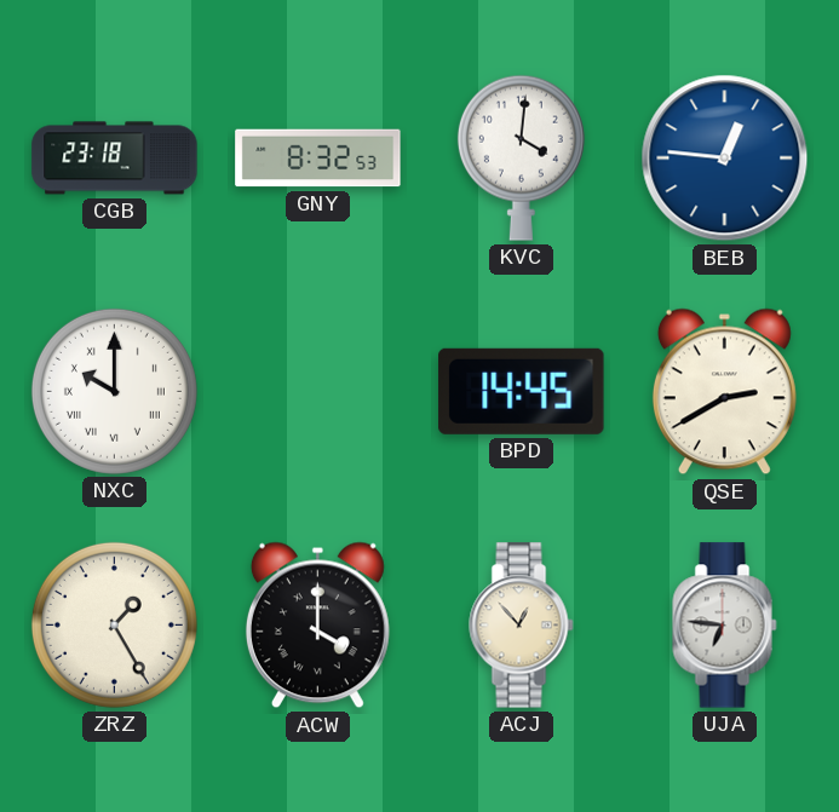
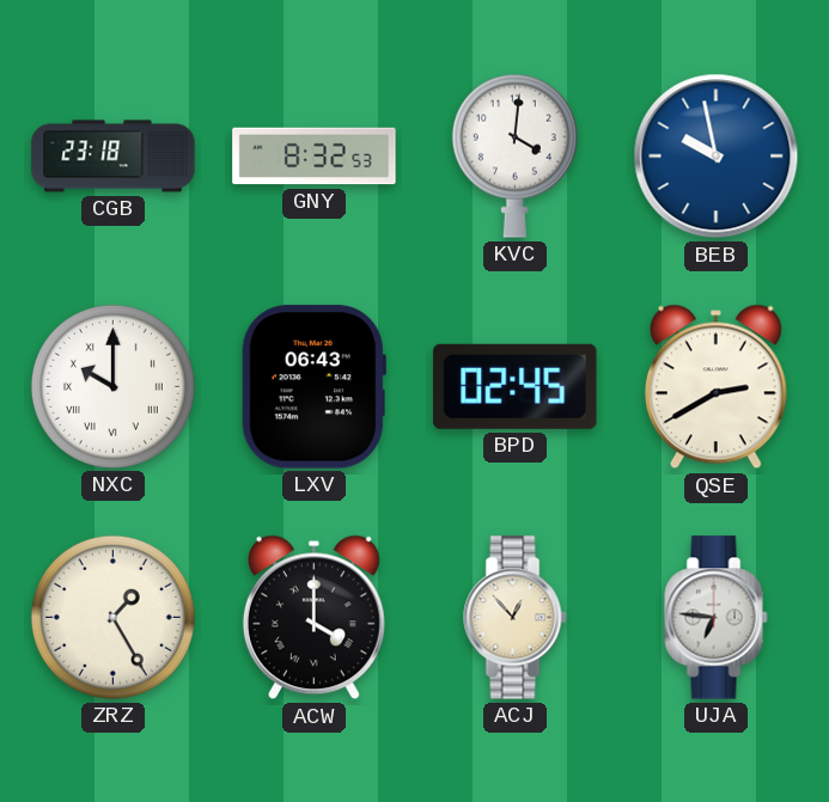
BEB: 12:46 -> 9:58
LXV: none -> 06:43
BPD: 14:45 -> 02:45
